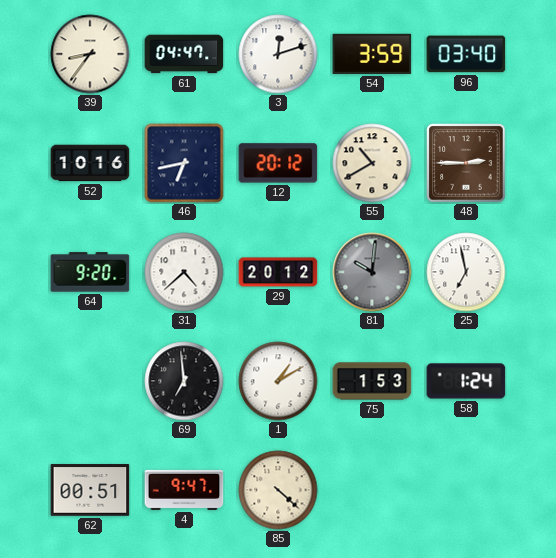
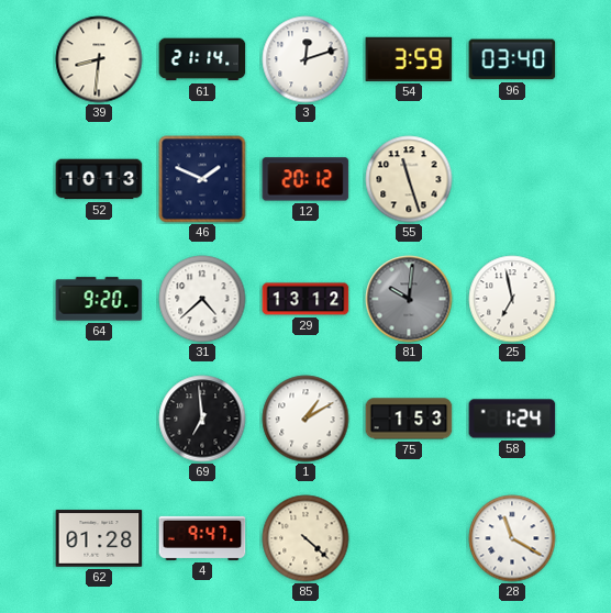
39: 8:36 -> 8:31
61: 04:47 -> 21:14
52: 10:16 -> 10:13
46: 6:43 -> 1:49
55: 10:40 -> 11:27
48: 2:45 -> none
29: 20:12 -> 13:12
62: 00:51 -> 01:28
28: none -> 11:20
